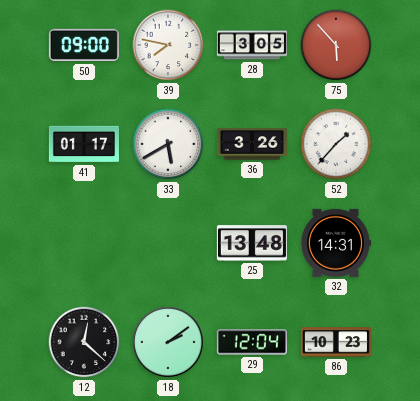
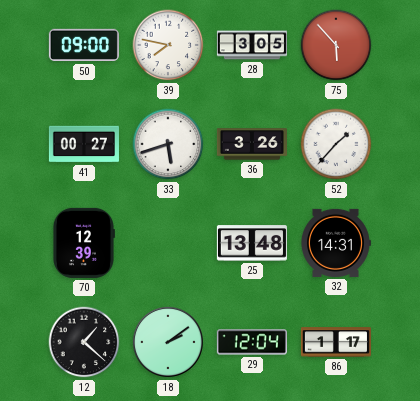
41: 01:17 -> 00:27
33: 5:40 -> 5:42
70: none -> 12:39
12: 12:22 -> 1:22
86: 10:23 -> 1:17
